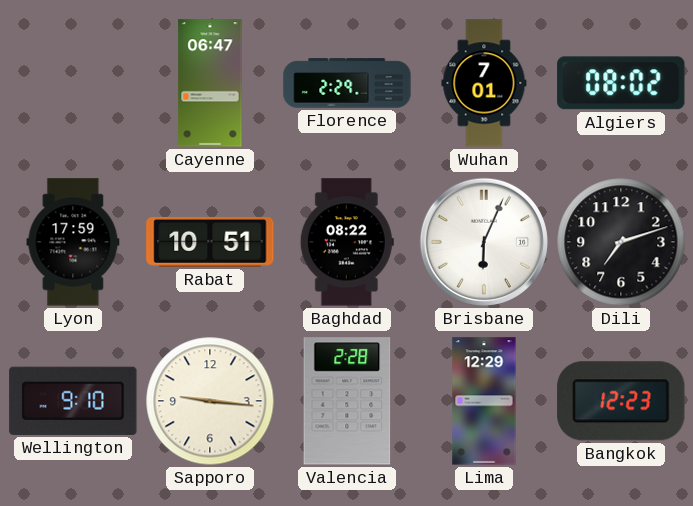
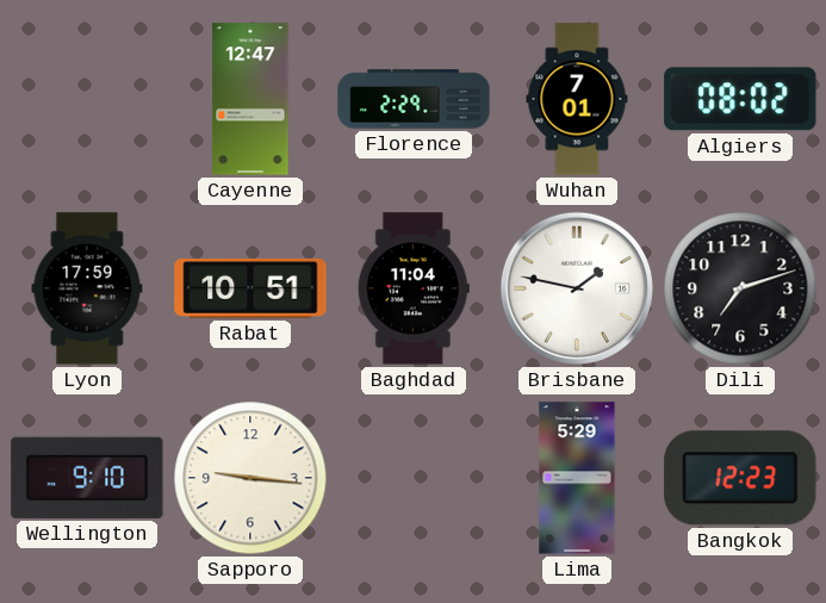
Cayenne: 06:47 -> 12:47
Baghdad: 08:22 -> 11:04
Brisbane: 6:04 -> 1:47
Valencia: 2:28 -> none
Lima: 12:29 -> 5:29
